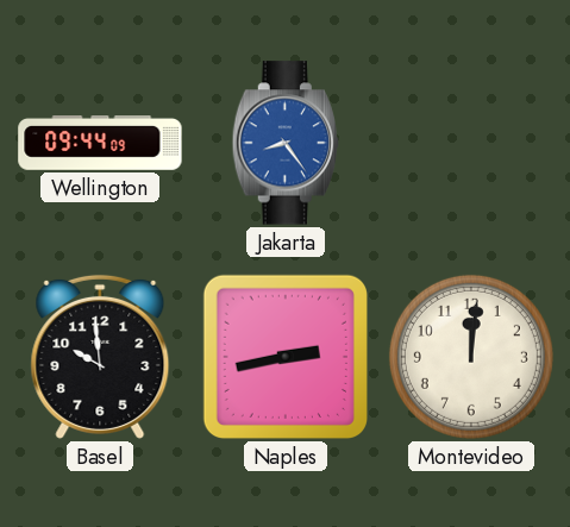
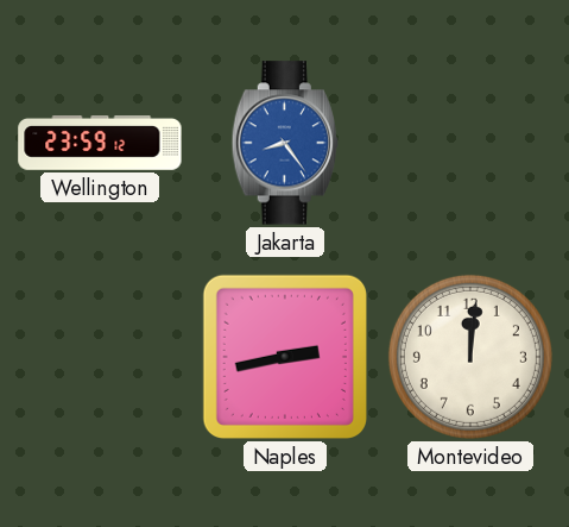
Wellington: 09:44 -> 23:59
Basel: 9:59 -> none
